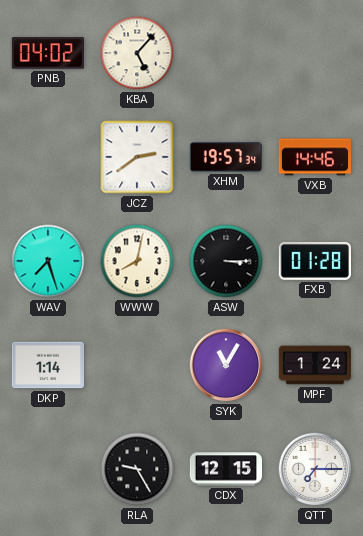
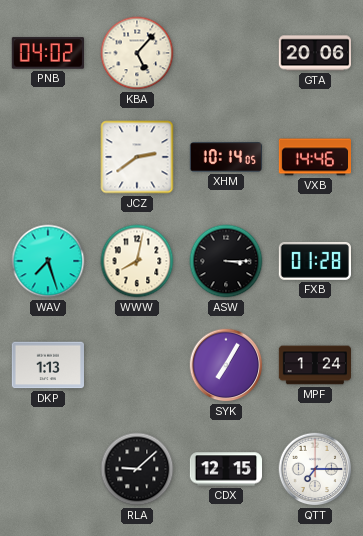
GTA: none -> 20:06
XHM: 19:57 -> 10:14
DKP: 1:14 -> 1:13
SYK: 11:05 -> 7:05
RLA: 9:25 -> 9:08
